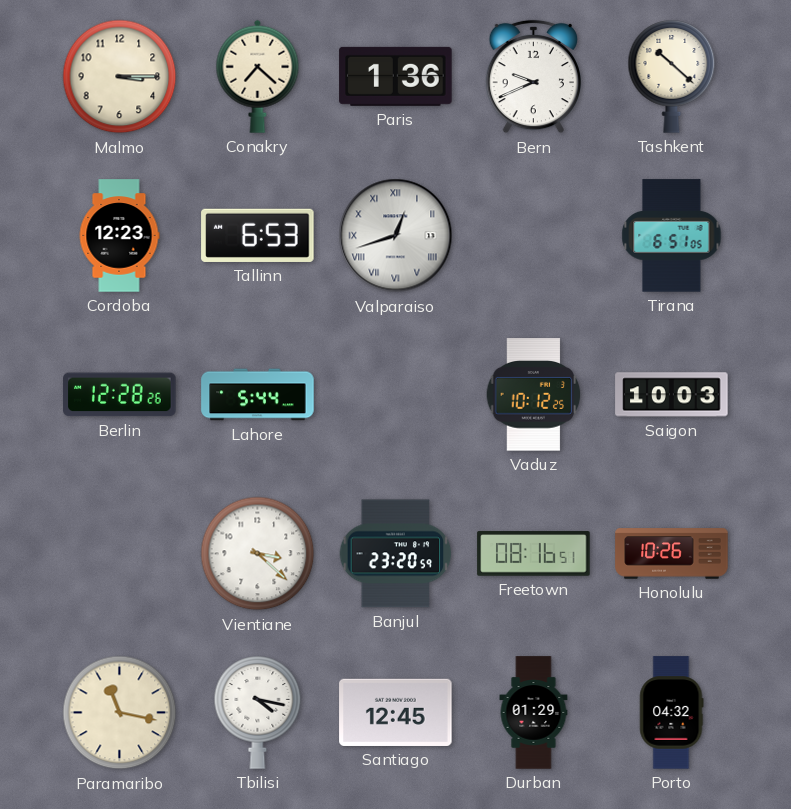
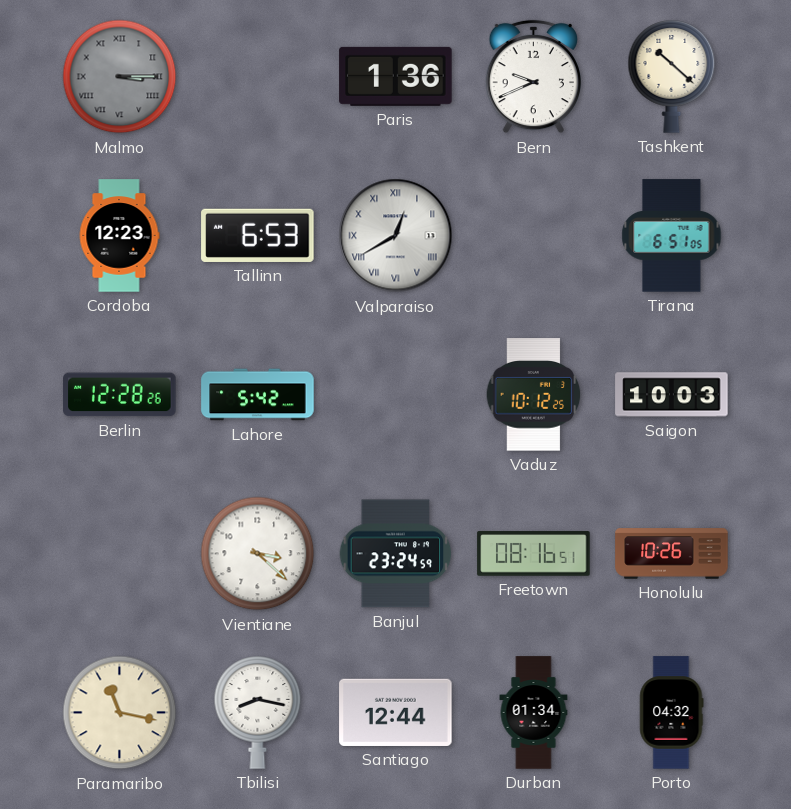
Malmo dial: cream -> grey
Malmo numerals: Arabic -> Roman
Conakry: 7:22 -> none
Valparaiso: 12:42 -> 12:40
Lahore: 5:44 -> 5:42
Banjul: 23:20 -> 23:24
Tbilisi: 4:17 -> 8:17
Santiago: 12:45 -> 12:44
Durban: 01:29 -> 01:34
